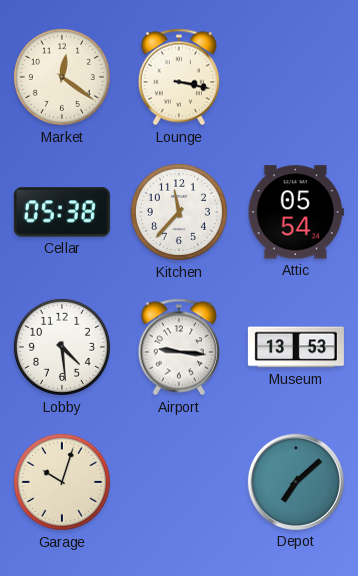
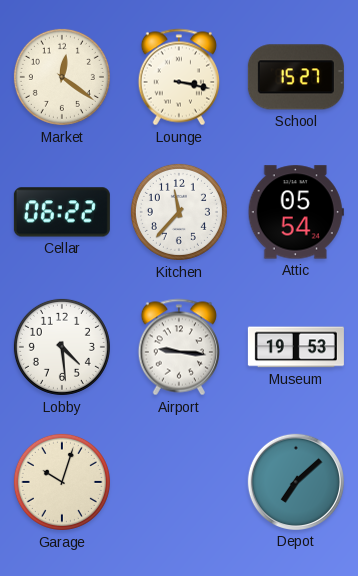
School: none -> 15:27
Cellar: 05:38 -> 06:22
Museum: 13:53 -> 19:53
